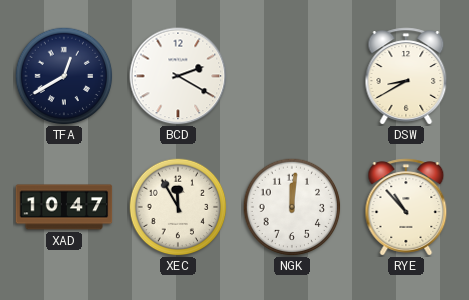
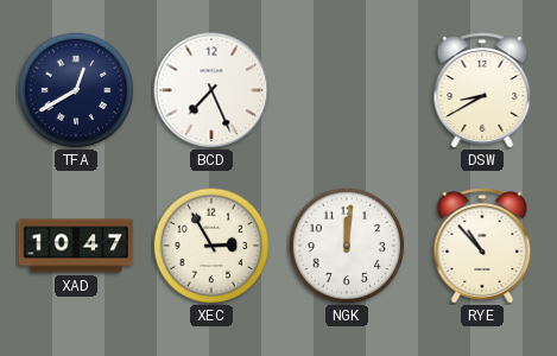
BCD: 2:20 -> 7:26
XEC: 11:55 -> 2:55
